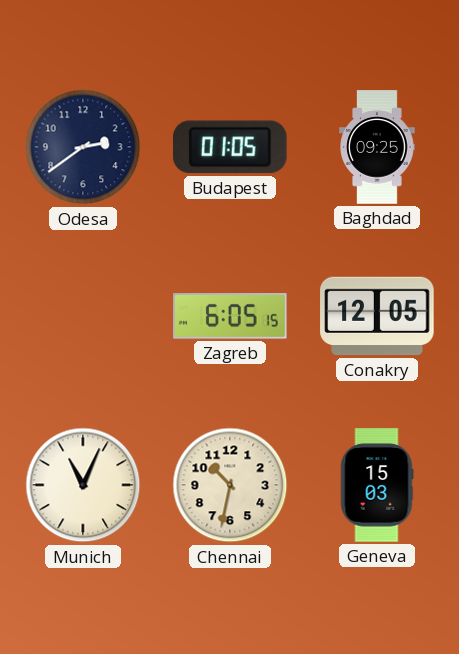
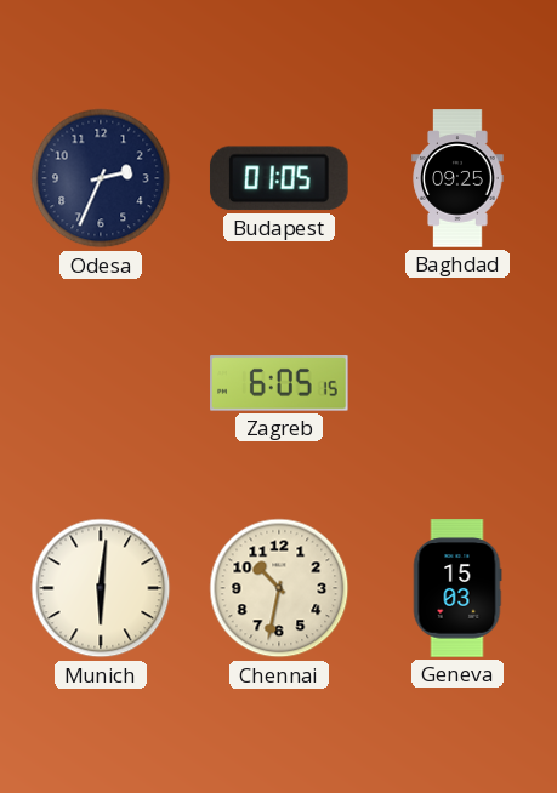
Odesa: 2:39 -> 2:34
Conakry: 12:05 -> none
Munich: 11:04 -> 6:01
